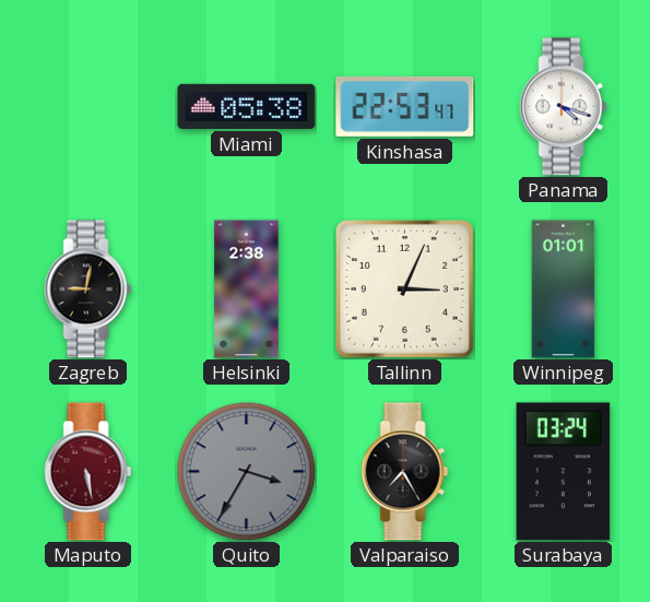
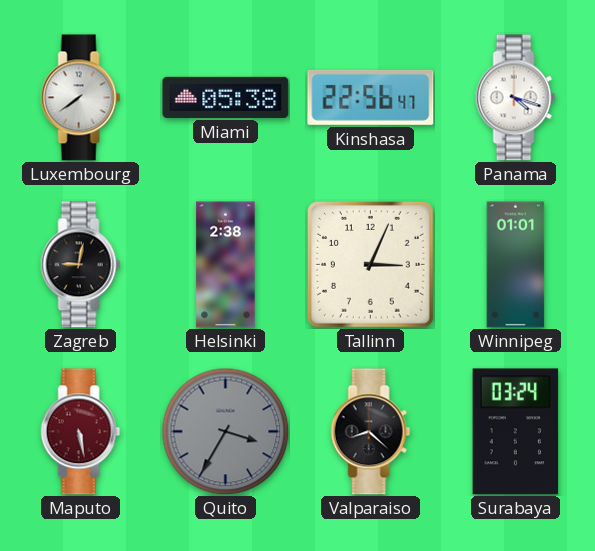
Luxembourg: none -> 7:39
Kinshasa: 22:53 -> 22:56
Valparaiso: 7:25 -> 8:22
